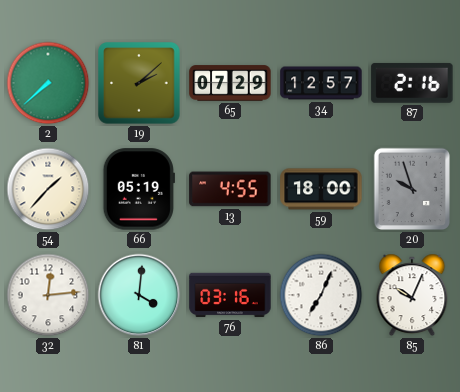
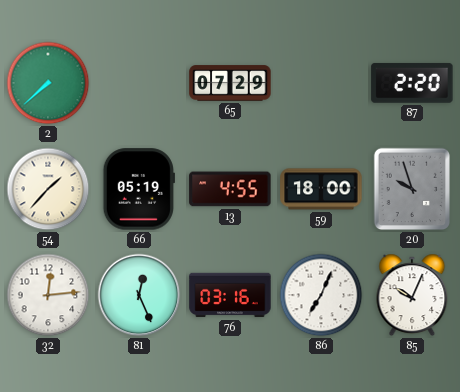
19: 2:08 -> none
34: 12:57 -> none
87: 2:16 -> 2:20
81: 4:01 -> 12:26
